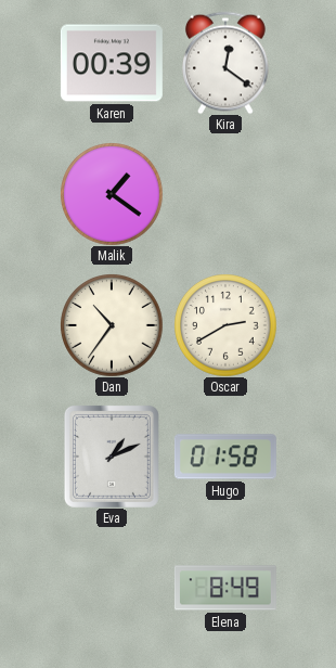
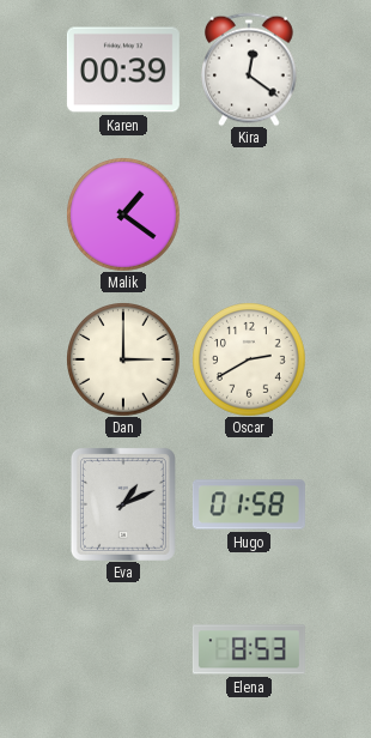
Dan: 10:36 -> 3:00
Elena: 8:49 -> 8:53
